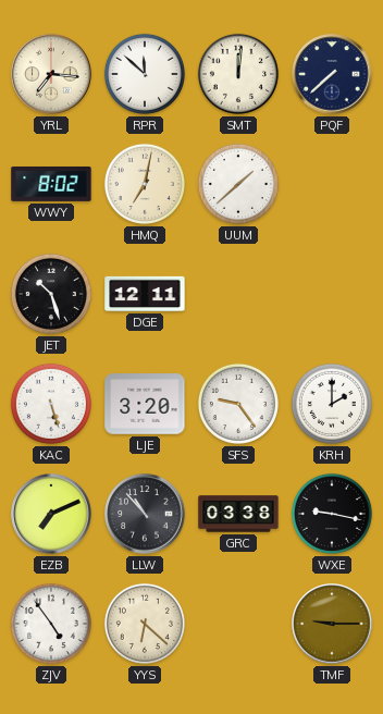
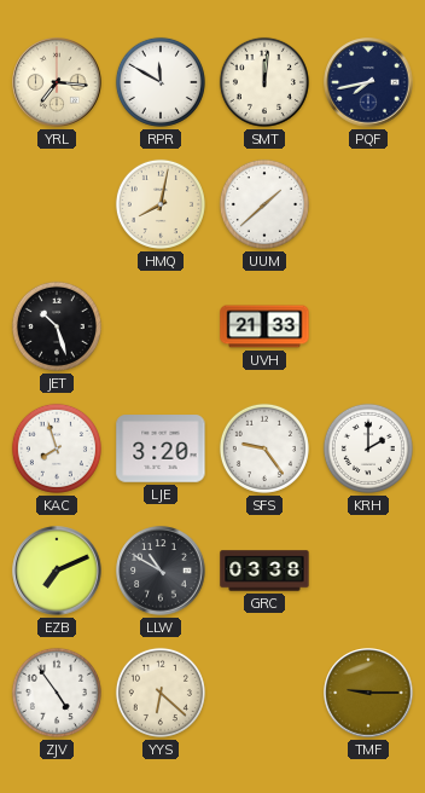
RPR: 11:52 -> 11:50
PQF: 7:38 -> 7:43
WWY: 8:02 -> none
HMQ: 7:02 -> 8:02
DGE: 12:11 -> none
UVH: none -> 21:33
KAC: 5:27 -> 7:57
LLW: 10:53 -> 10:50
WXE: 9:17 -> none
